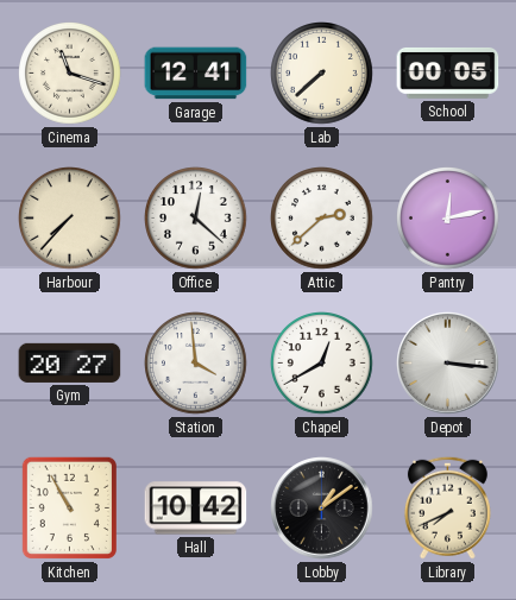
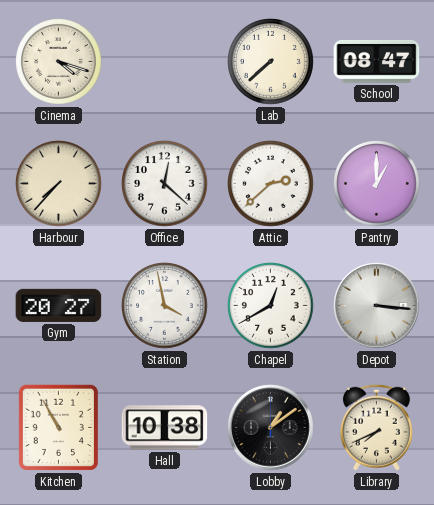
Cinema: 11:18 -> 4:18
Garage: 12:41 -> none
School: 00:05 -> 08:47
Pantry: 12:13 -> 1:00
Station: 3:59 -> 3:58
Hall: 10:42 -> 10:38
